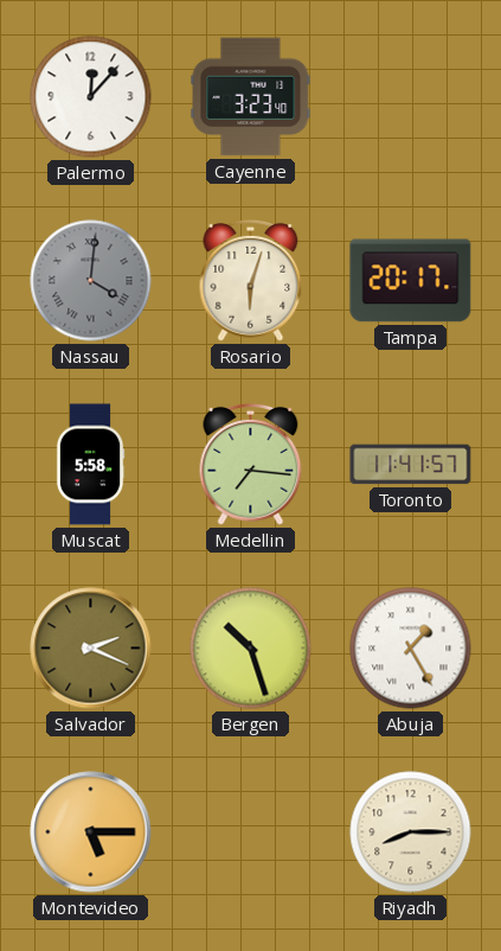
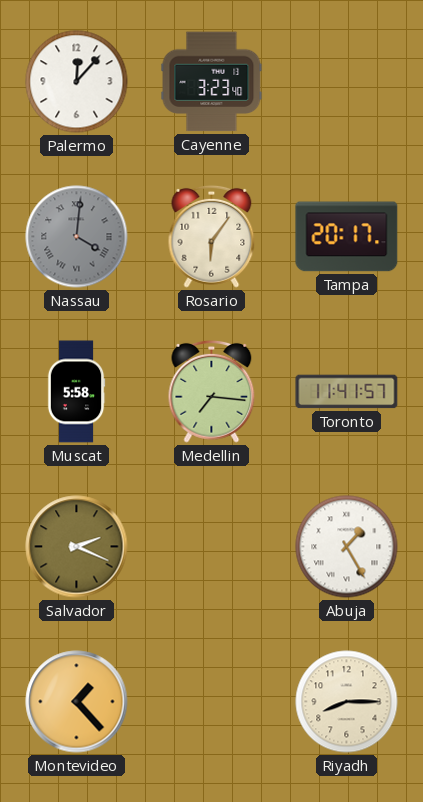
Rosario: 6:03 -> 6:06
Bergen: 10:27 -> none
Montevideo: 5:15 -> 1:23
